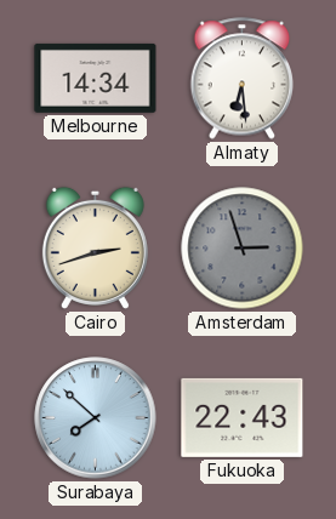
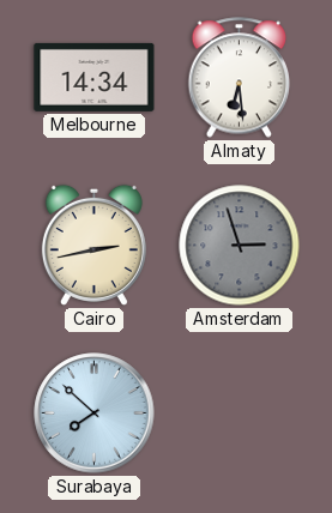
Cairo: 2:42 -> 2:43
Fukuoka: 22:43 -> none
